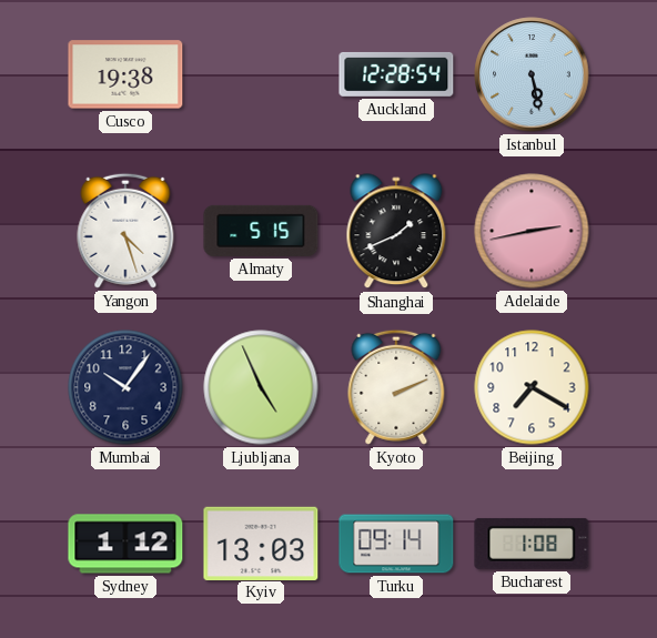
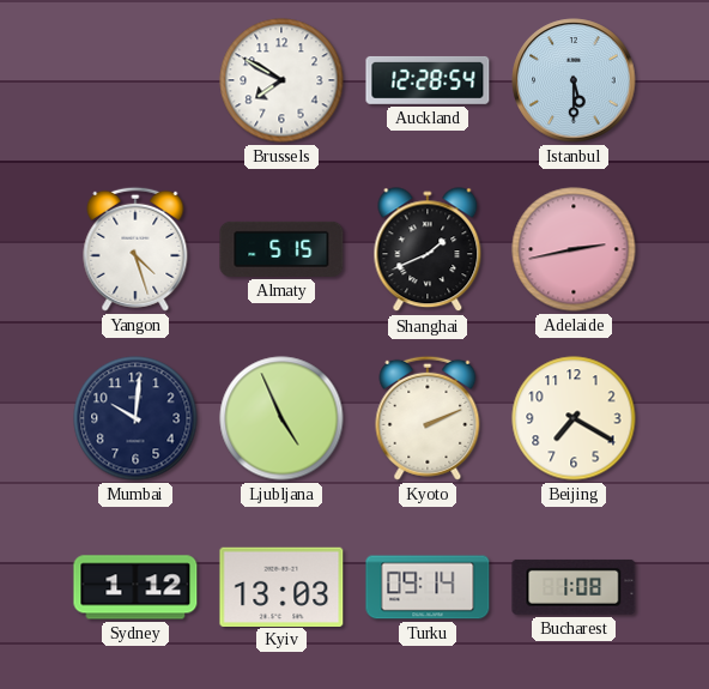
Cusco: 19:38 -> none
Brussels: none -> 7:50
Istanbul: 5:28 -> 5:30
Mumbai: 10:06 -> 10:01
